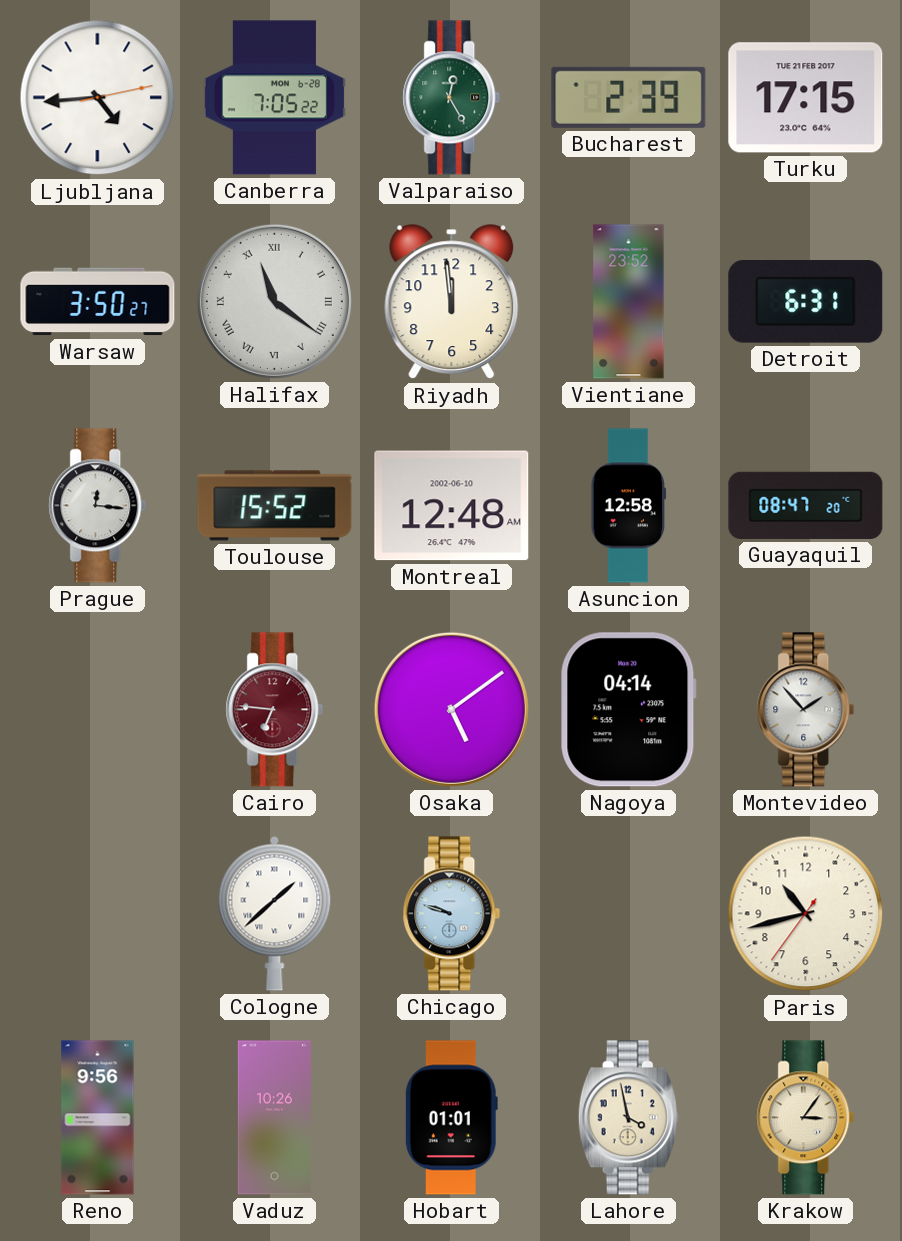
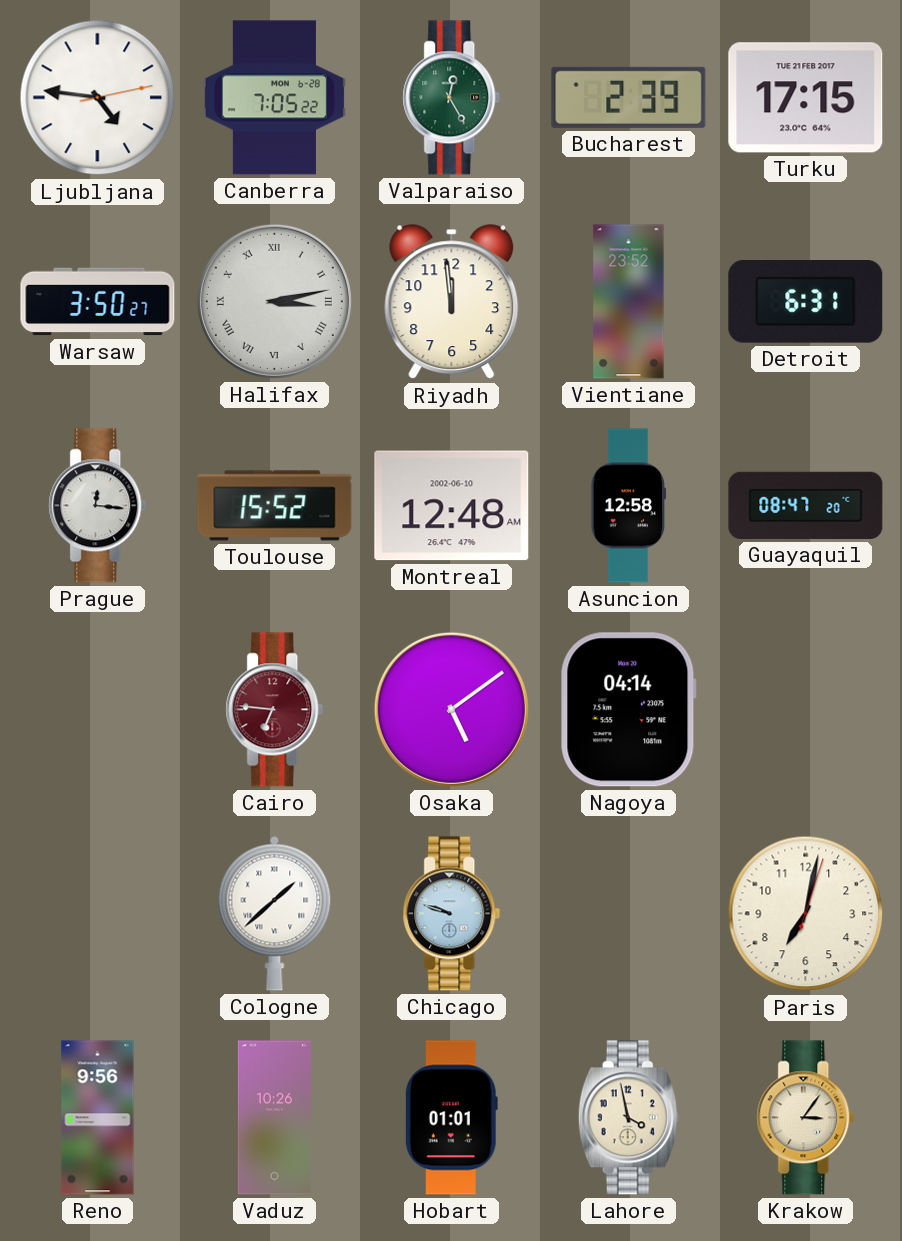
Ljubljana: 4:44 -> 4:46
Halifax: 11:21 -> 3:13
Montevideo: 1:53 -> none
Paris: 10:42 -> 7:02
